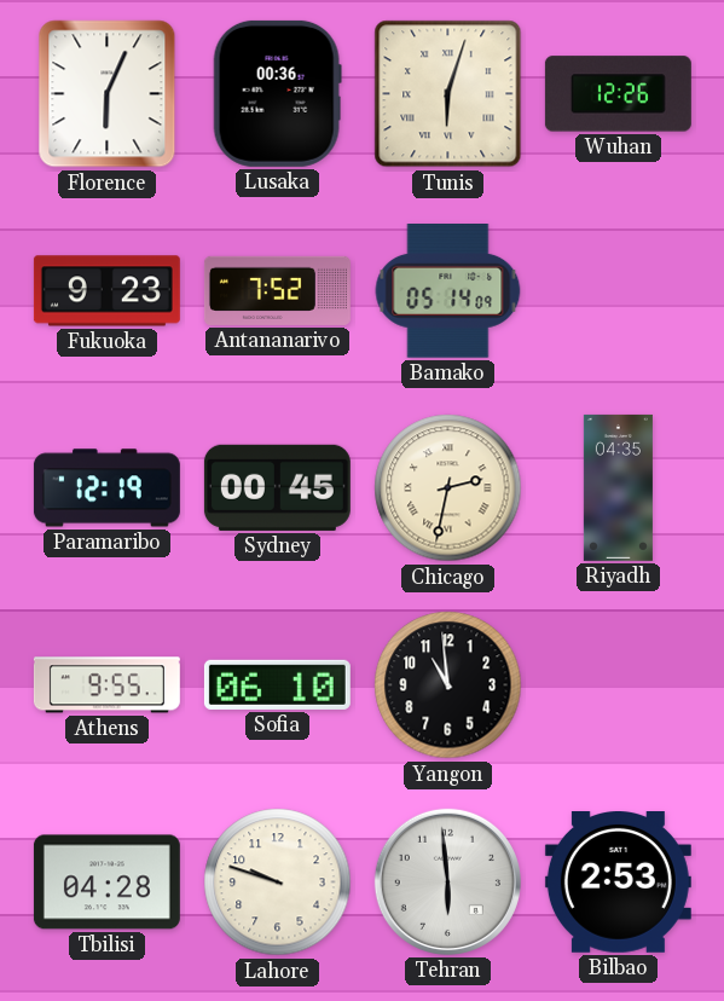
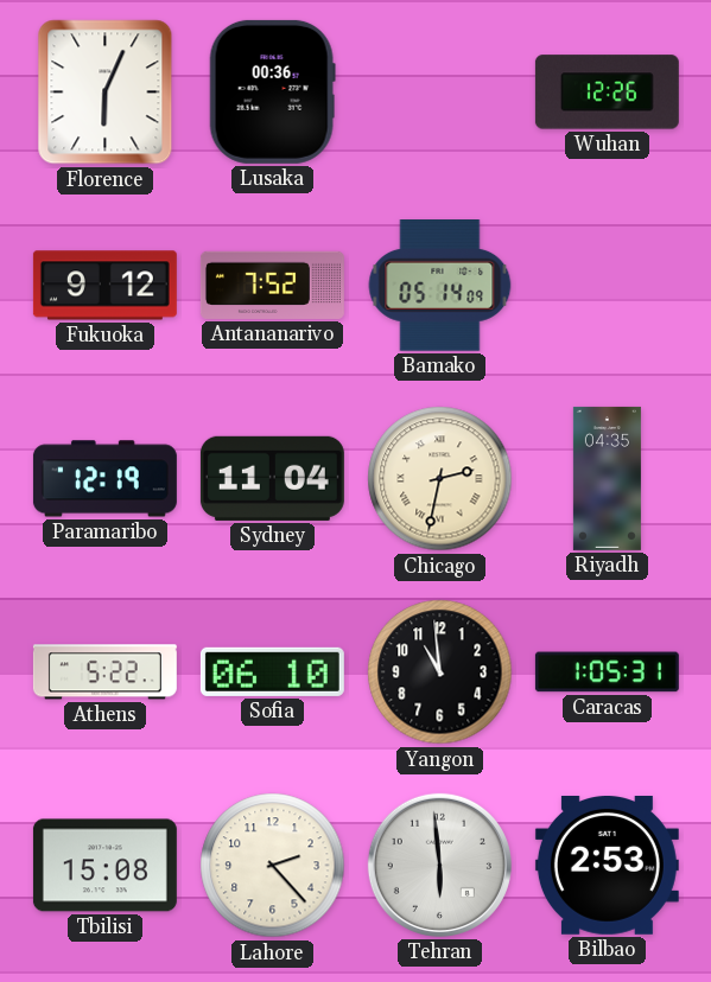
Tunis: 6:03 -> none
Fukuoka: 9:23 -> 9:12
Sydney: 00:45 -> 11:04
Athens: 9:55 -> 5:22
Caracas: none -> 1:05
Tbilisi: 04:28 -> 15:08
Lahore: 9:48 -> 2:23
